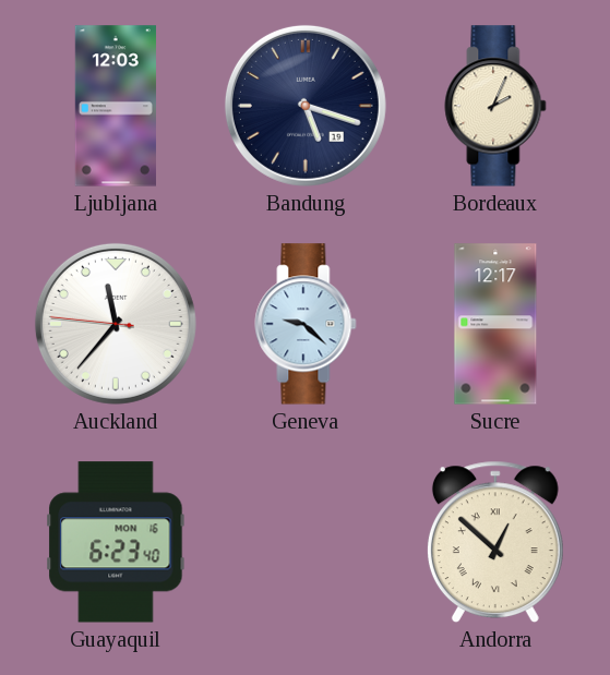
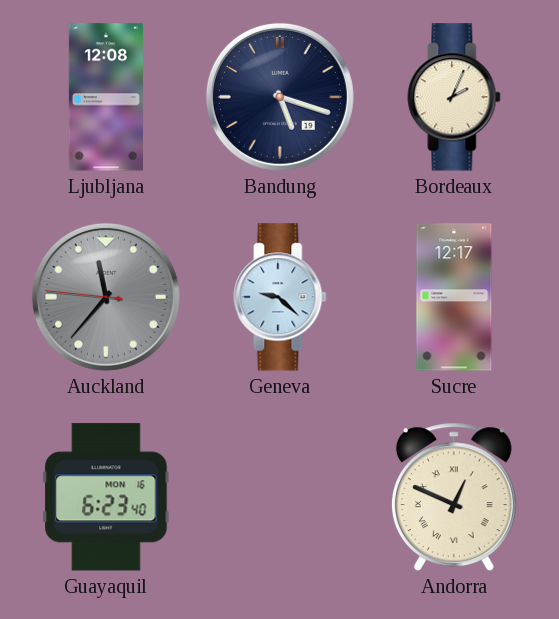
Ljubljana: 12:03 -> 12:08
Auckland dial: white -> grey
Andorra: 12:52 -> 12:49
